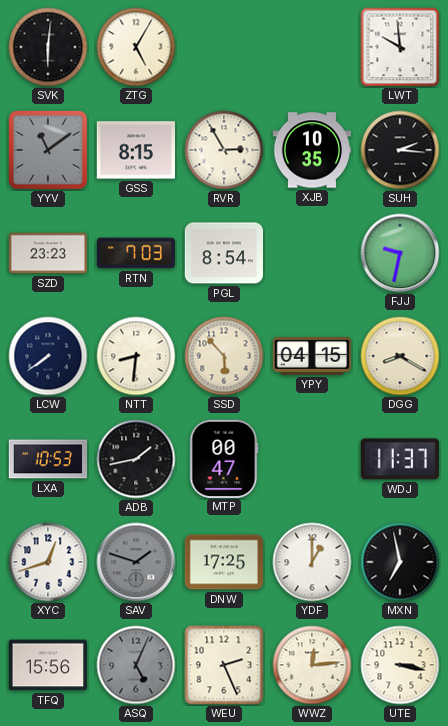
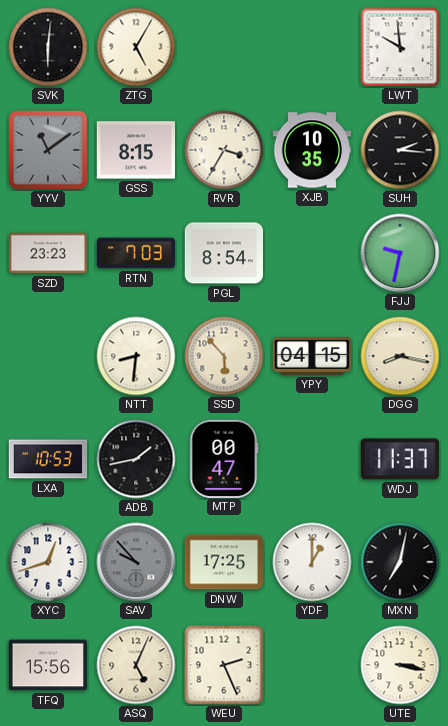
RVR: 2:55 -> 3:35
LCW: 7:39 -> none
DGG: 8:20 -> 8:17
SAV: 1:48 -> 9:53
MXN: 6:58 -> 7:02
ASQ dial: grey -> cream
WWZ: 12:14 -> none
